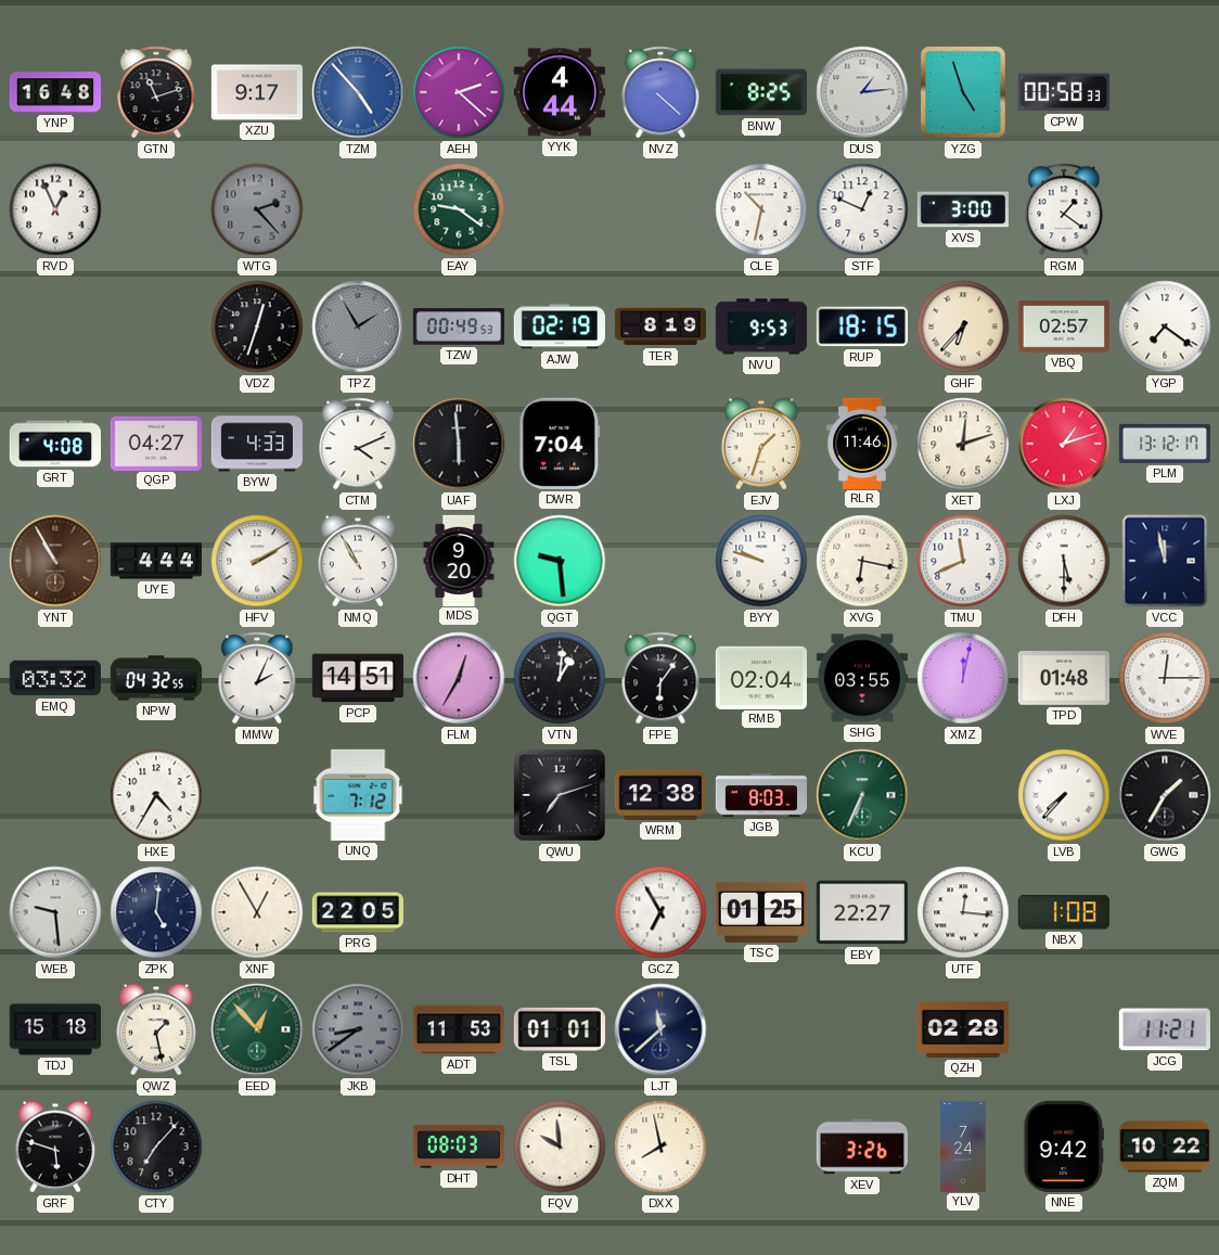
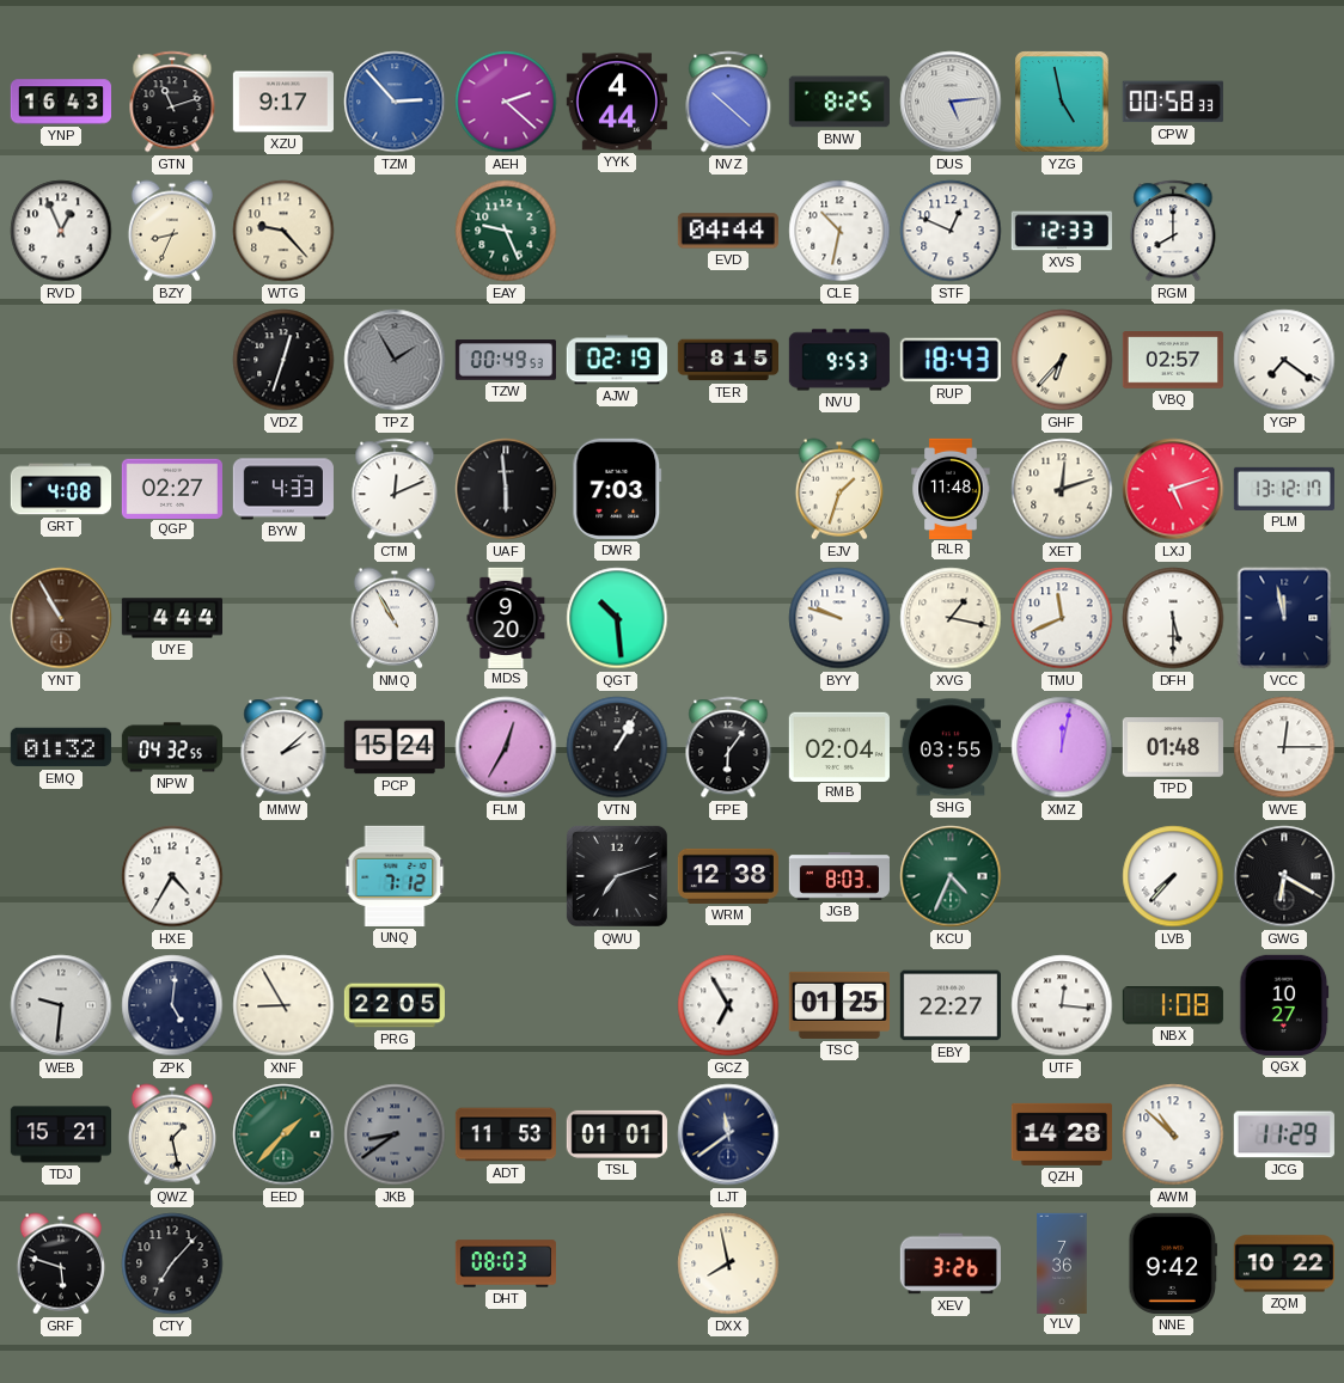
YNP: 16:48 -> 16:43
TZM: 4:53 -> 2:53
NVZ: 4:22 -> 10:22
DUS: 1:14 -> 5:14
YZG: 4:57 -> 4:58
BZY: none -> 8:34
WTG: 2:23 -> 9:23
WTG dial: grey -> cream
EAY: 9:21 -> 9:26
EVD: none -> 04:44
XVS: 3:00 -> 12:33
RGM: 1:21 -> 8:00
TER: 8:19 -> 8:15
RUP: 18:15 -> 18:43
QGP: 04:27 -> 02:27
CTM: 4:11 -> 12:11
DWR: 7:04 -> 7:03
RLR: 11:46 -> 11:48
LXJ: 1:12 -> 5:12
HFV: 2:10 -> none
QGT: 9:29 -> 10:29
XVG: 6:17 -> 1:17
EMQ: 03:32 -> 01:32
MMW: 2:04 -> 2:08
PCP: 14:51 -> 15:24
VTN: 1:01 -> 1:05
KCU: 6:34 -> 4:34
GWG: 1:35 -> 6:20
WEB: 9:29 -> 9:31
XNF: 12:55 -> 8:55
QGX: none -> 10:27
TDJ: 15:18 -> 15:21
EED: 12:53 -> 1:37
LJT: 11:38 -> 11:39
QZH: 02:28 -> 14:28
AWM: none -> 10:52
JCG: 11:21 -> 11:29
FQV: 9:59 -> none
YLV: 7:24 -> 7:36
